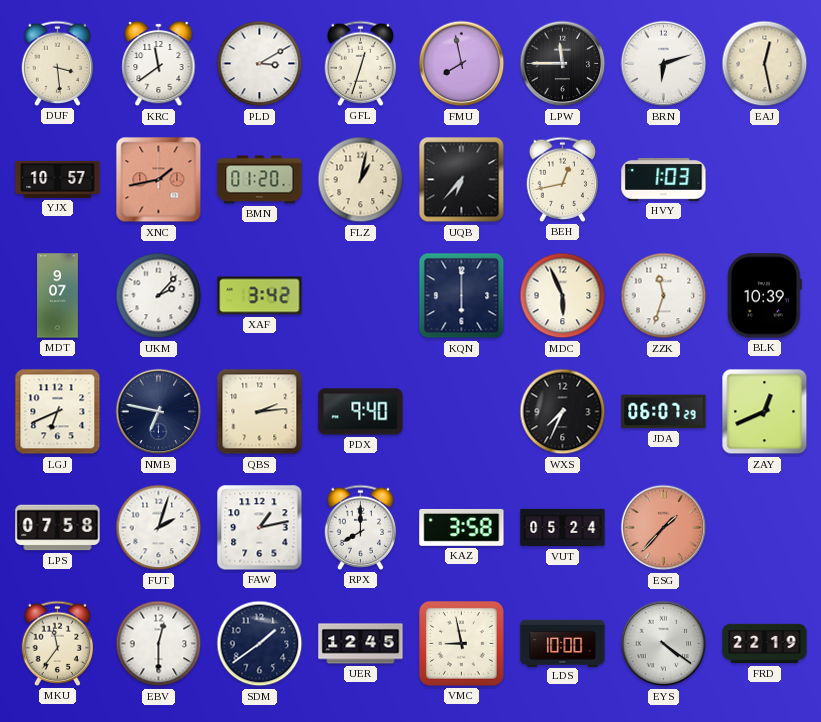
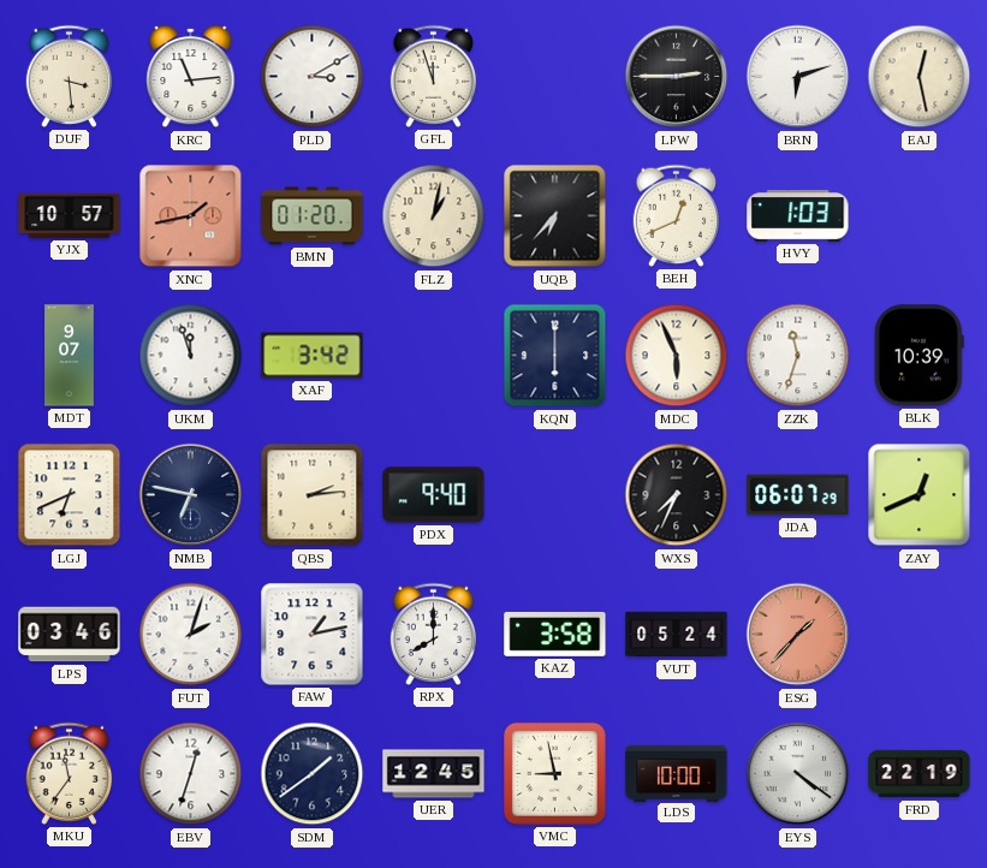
KRC: 11:39 -> 11:14
GFL: 12:33 -> 11:57
FMU: 7:58 -> none
LPW: 11:45 -> 2:45
BEH: 12:43 -> 12:41
UKM: 2:07 -> 11:57
LPS: 07:58 -> 03:46
EBV: 12:30 -> 12:33
